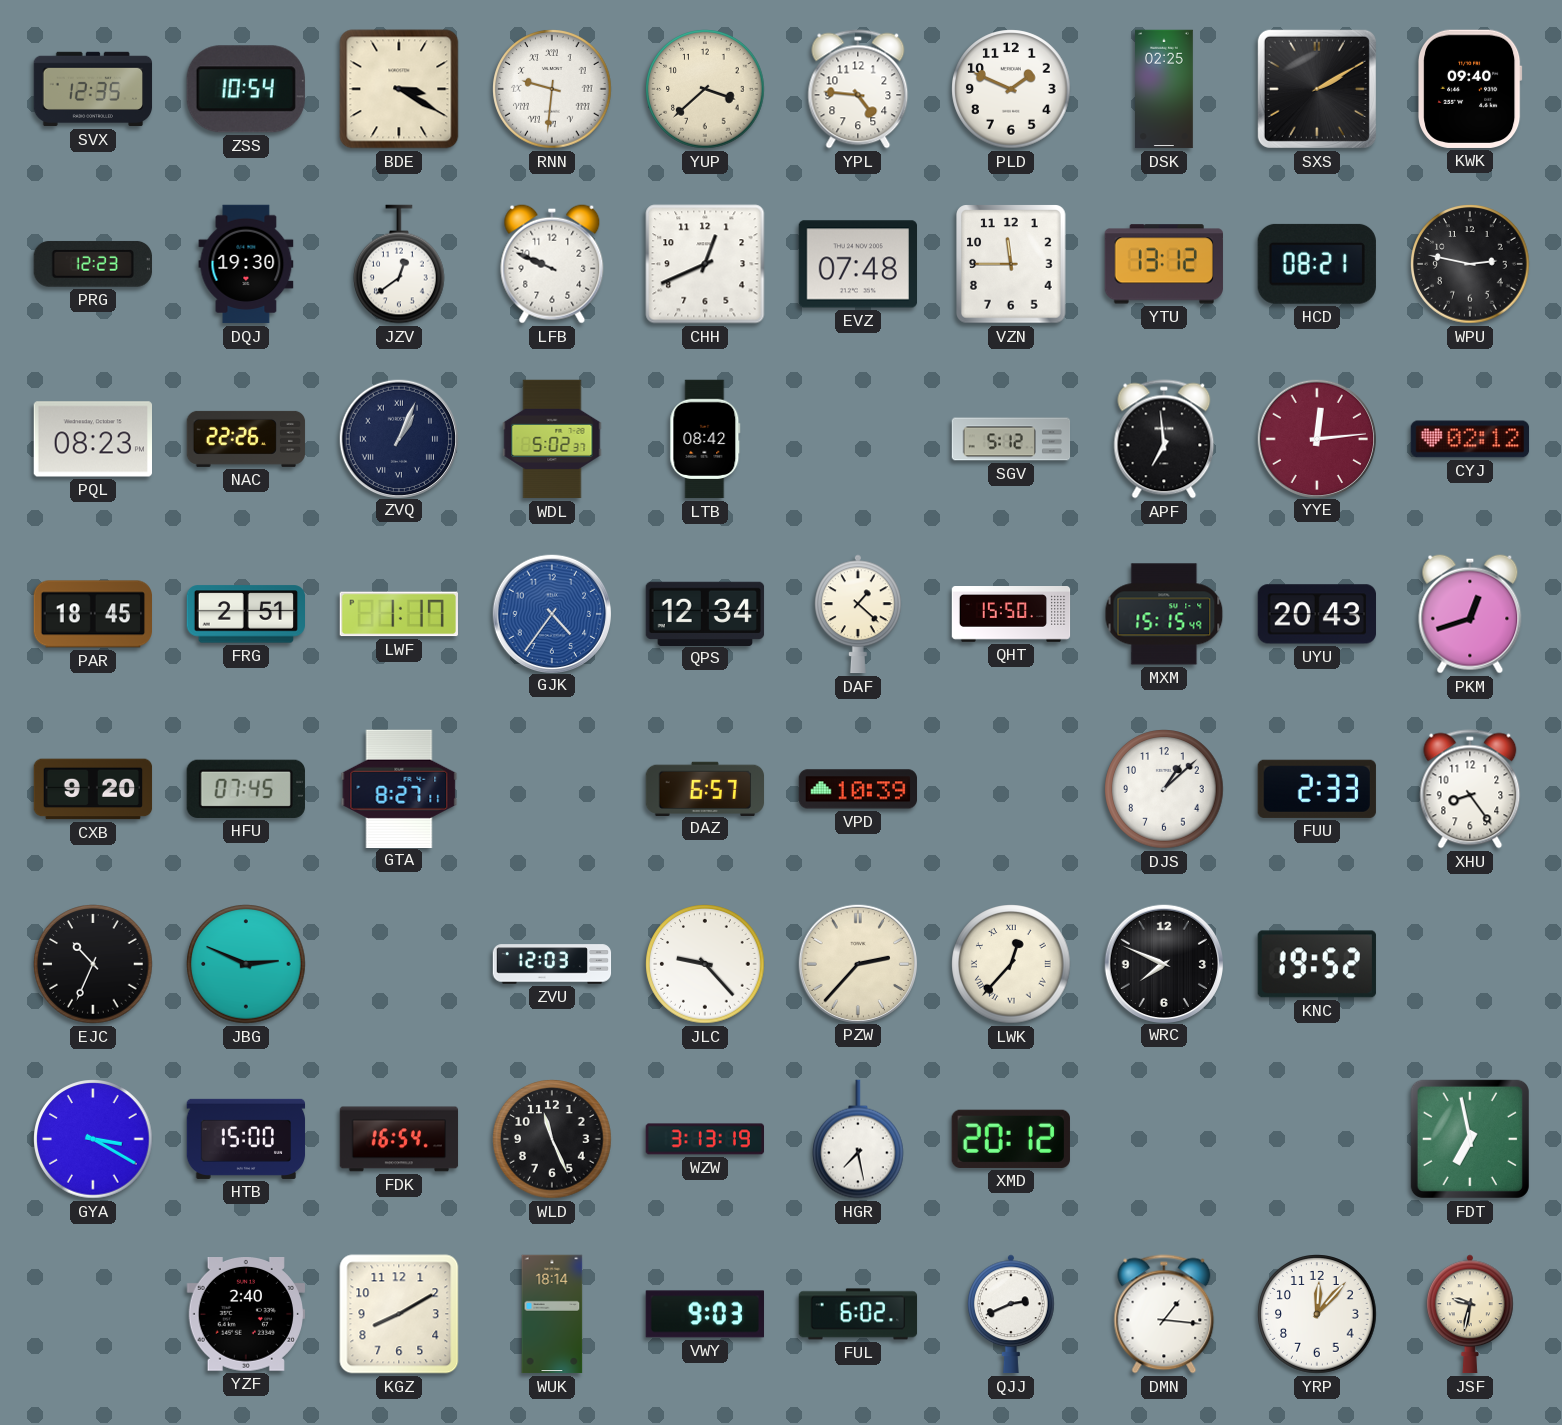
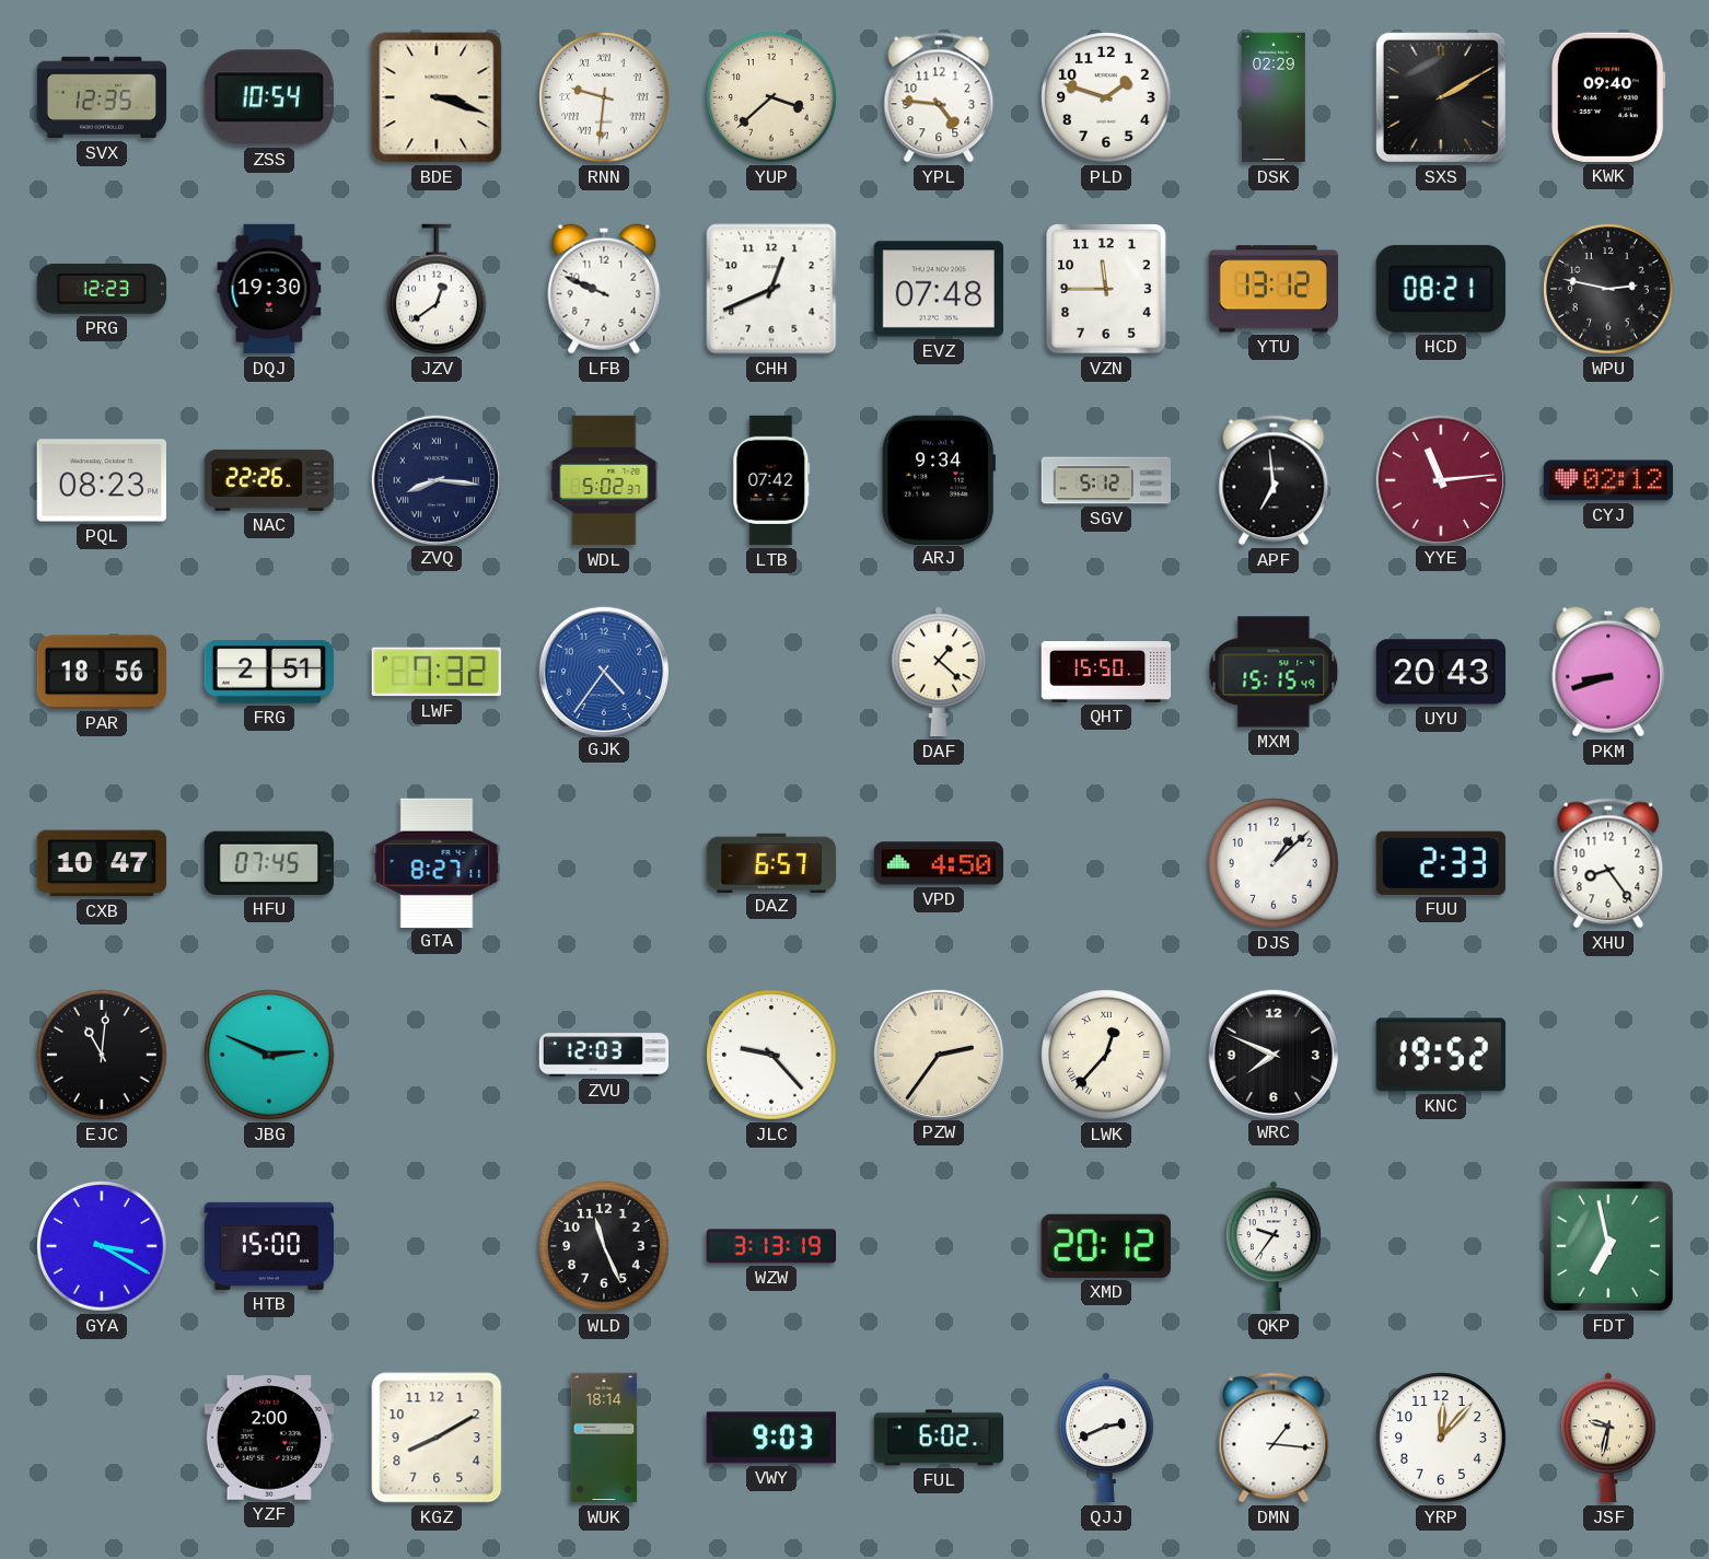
BDE: 3:20 -> 3:18
PLD: 1:49 -> 1:48
DSK: 02:25 -> 02:29
ZVQ: 1:04 -> 8:16
LTB: 08:42 -> 07:42
ARJ: none -> 9:34
YYE: 12:14 -> 11:14
PAR: 18:45 -> 18:56
LWF: 1:17 -> 7:32
QPS: 12:34 -> none
PKM: 12:42 -> 8:42
CXB: 9:20 -> 10:47
VPD: 10:39 -> 4:50
EJC: 10:34 -> 11:01
PZW: 2:37 -> 2:36
FDK: 16:54 -> none
HGR: 7:28 -> none
QKP: none -> 9:36
YZF: 2:40 -> 2:00
